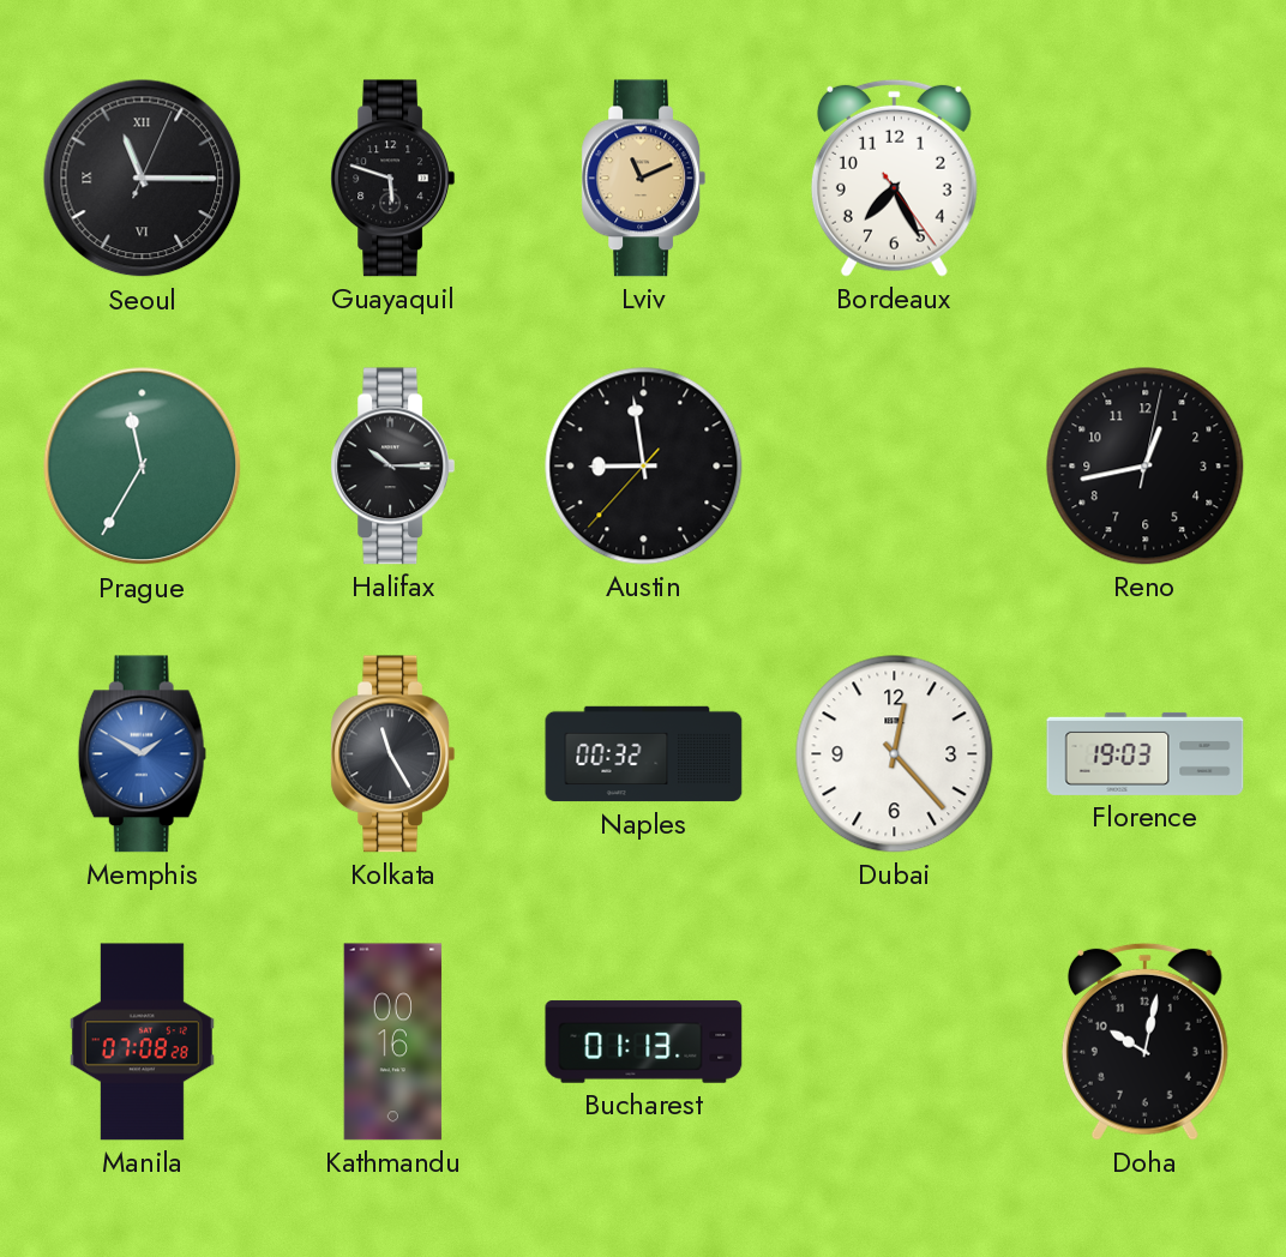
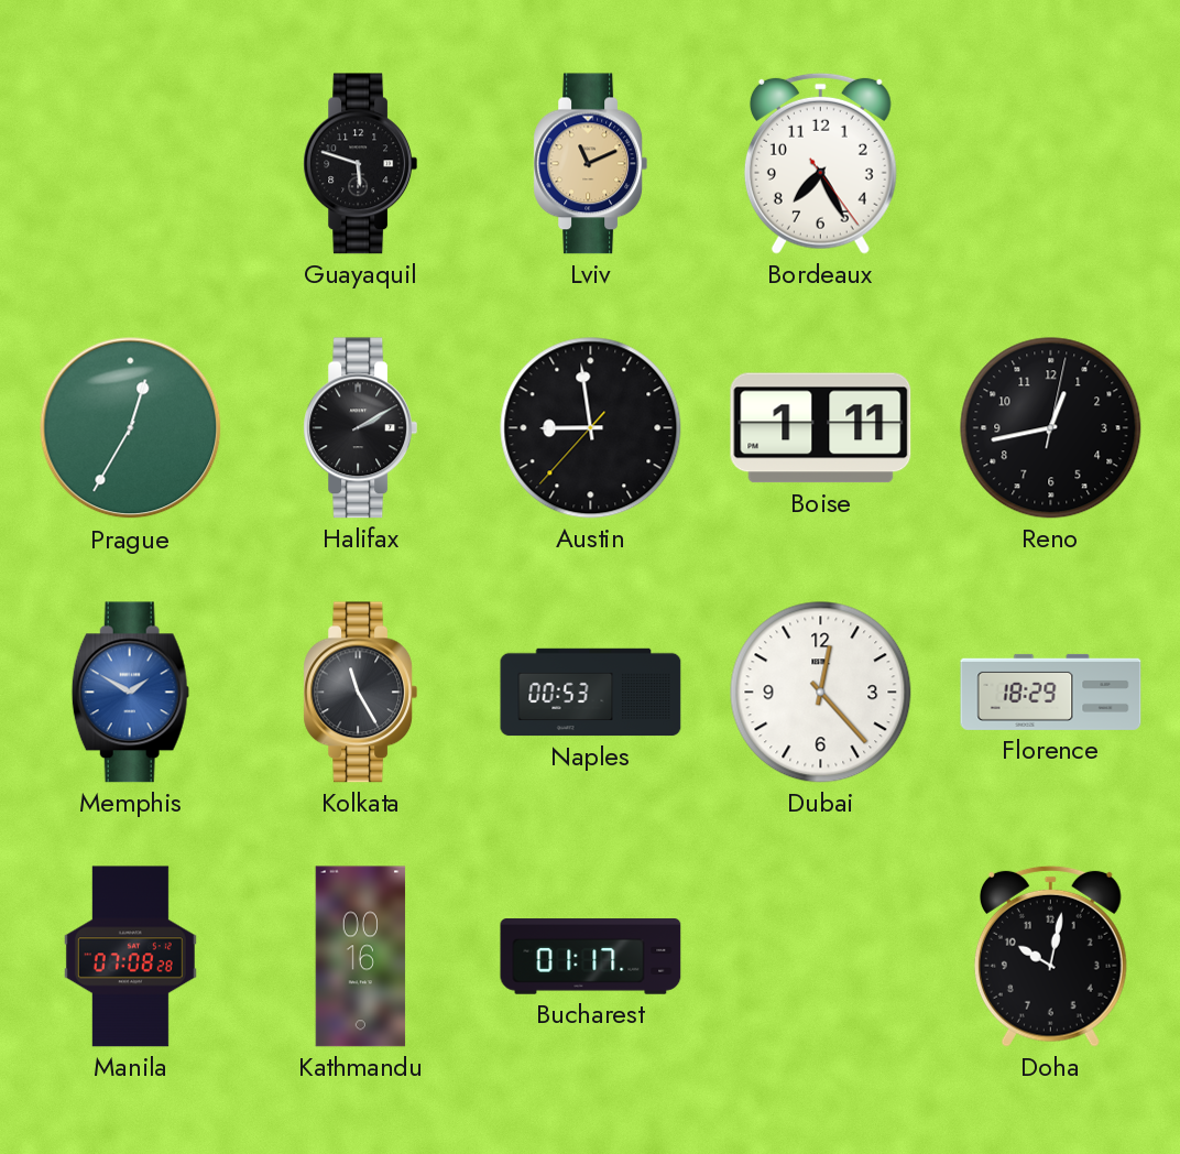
Seoul: 11:15 -> none
Prague: 11:35 -> 12:35
Halifax: 10:15 -> 2:10
Boise: none -> 1:11
Naples: 00:32 -> 00:53
Florence: 19:03 -> 18:29
Bucharest: 01:13 -> 01:17
